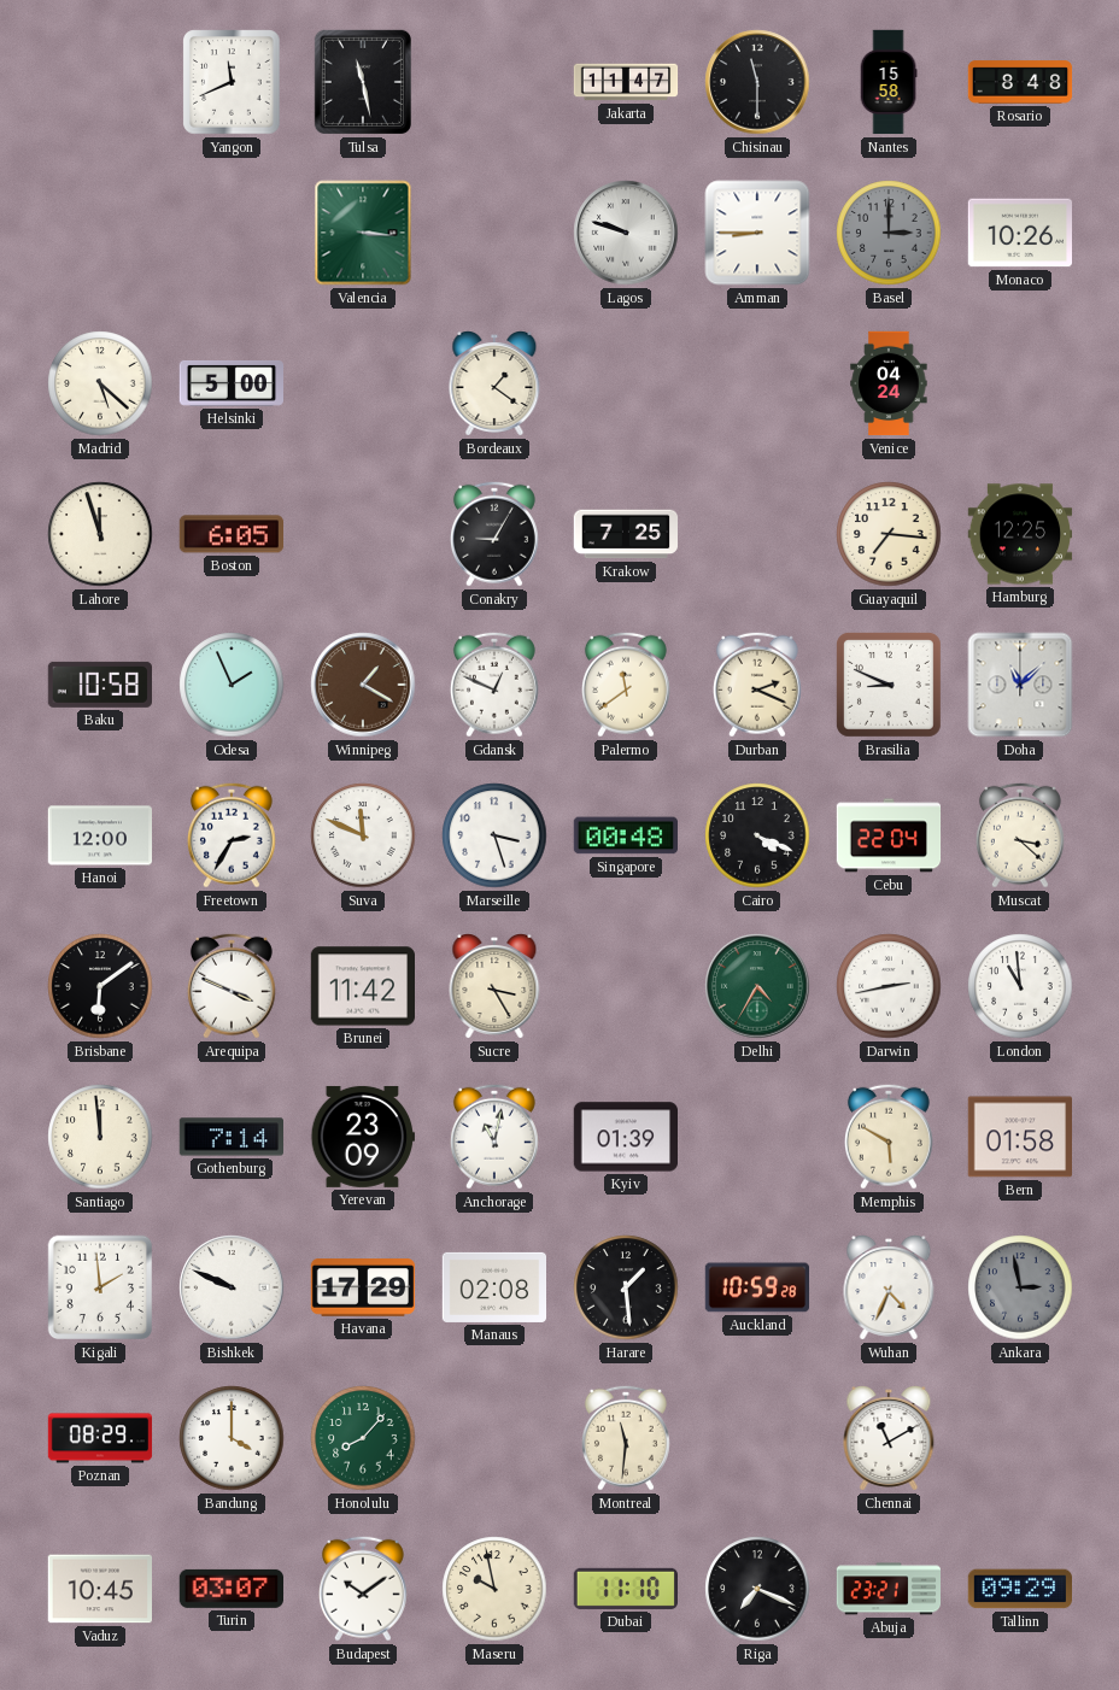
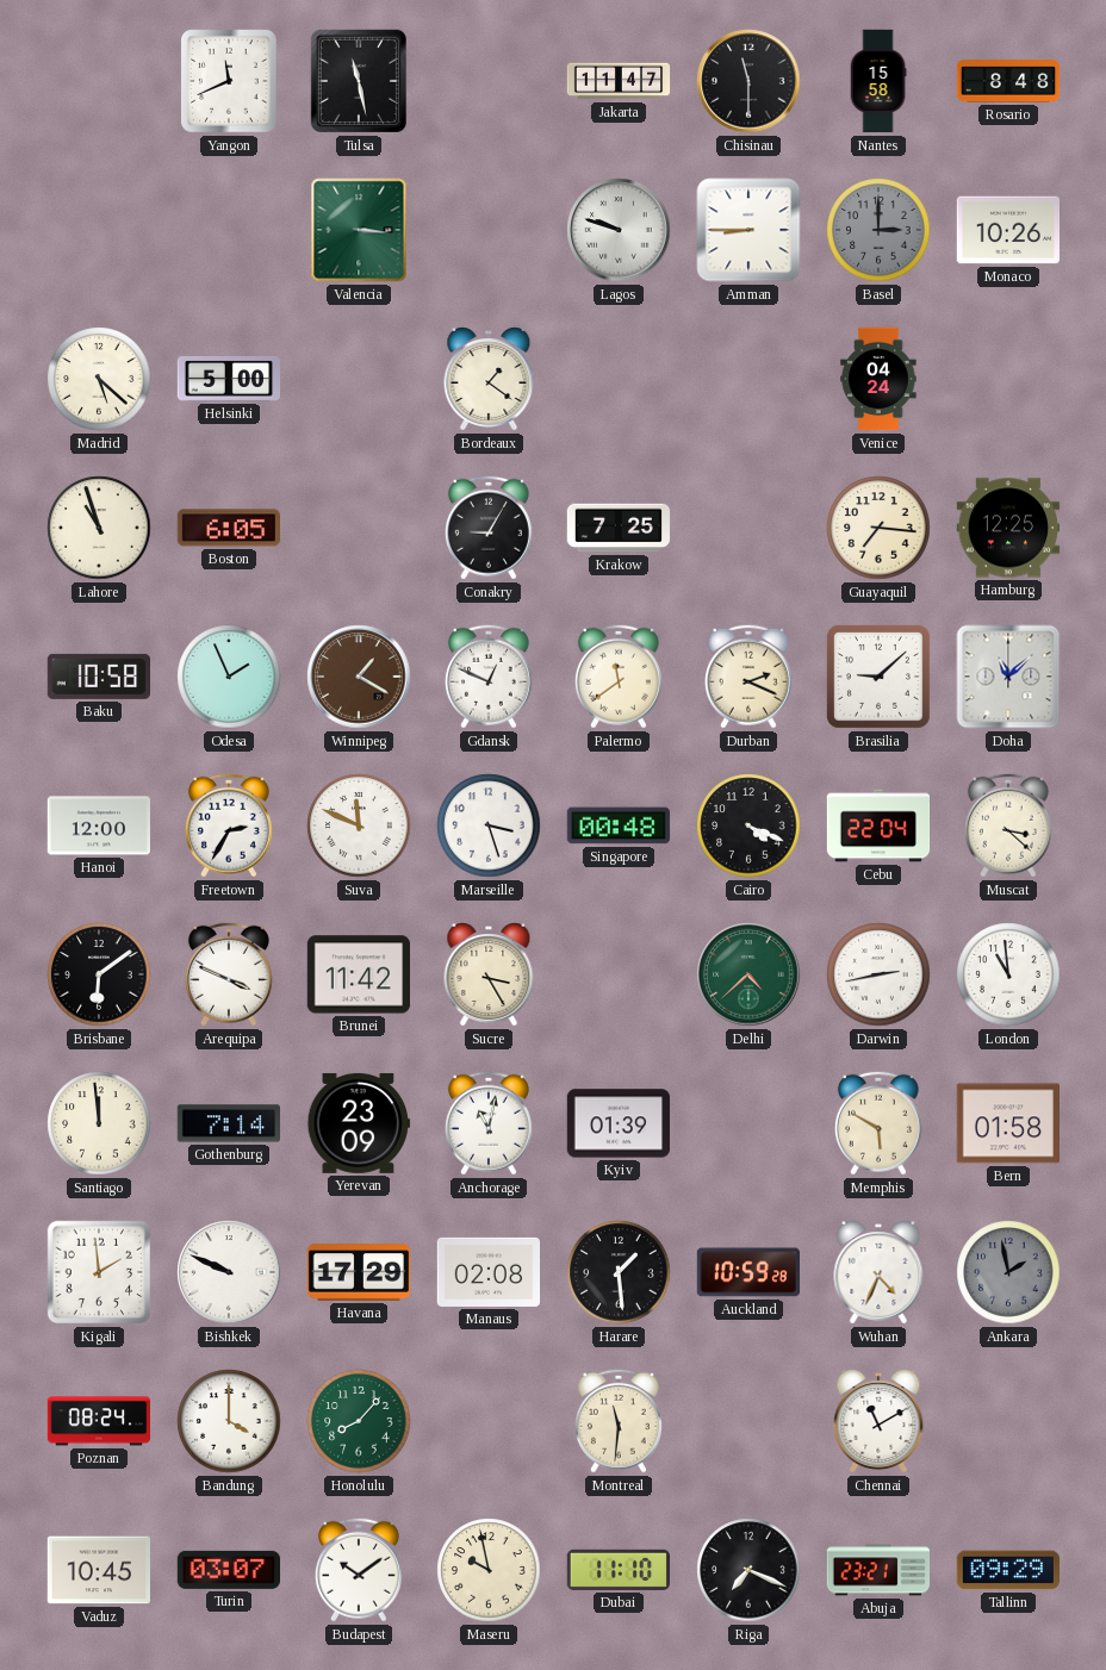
Lahore: 11:57 -> 10:57
Brasilia: 8:49 -> 9:08
Delhi: 4:35 -> 4:38
Ankara: 2:58 -> 1:58
Poznan: 08:29 -> 08:24
